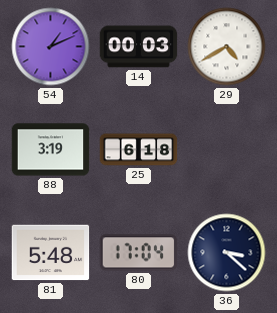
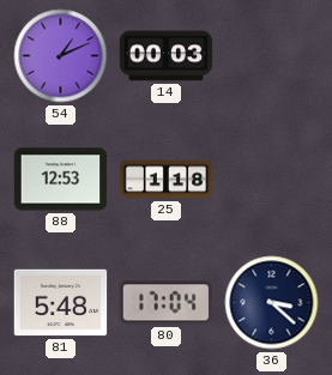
29: 4:40 -> none
88: 3:19 -> 12:53
25: 6:18 -> 1:18
